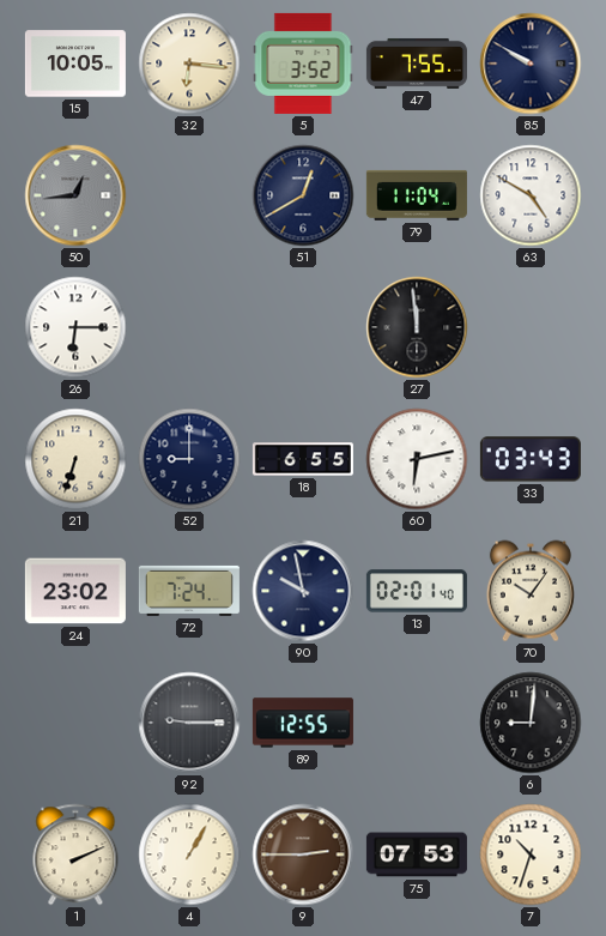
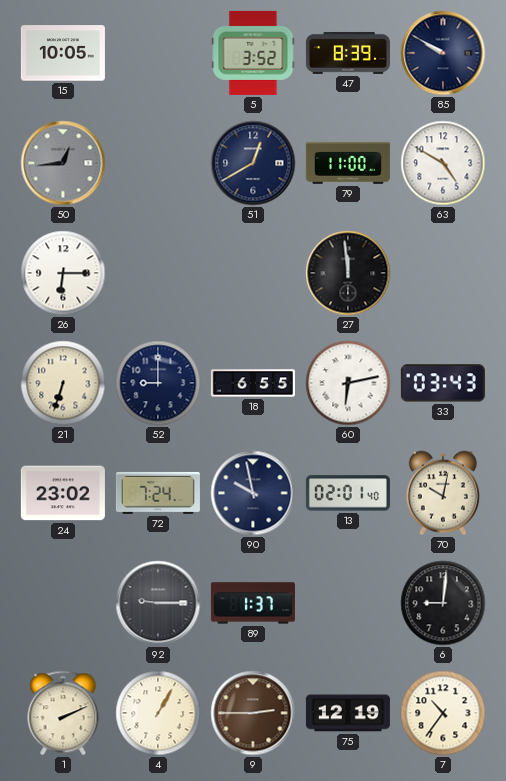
32: 6:16 -> none
47: 7:55 -> 8:39
79: 11:04 -> 11:00
70: 10:06 -> 10:02
89: 12:55 -> 1:37
75: 07:53 -> 12:19
7: 10:33 -> 10:36
